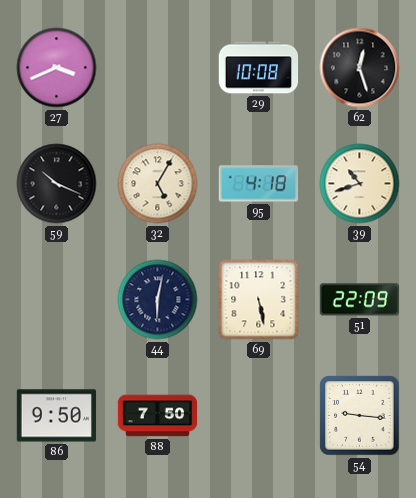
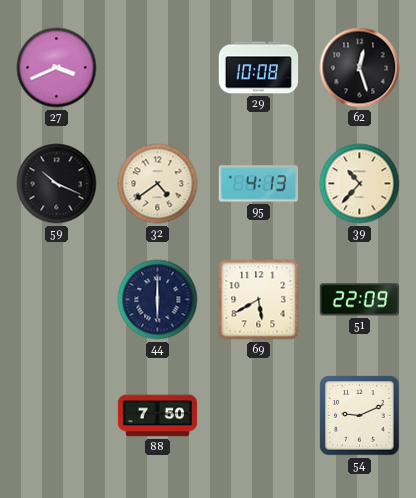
32: 5:05 -> 4:39
95: 4:18 -> 4:13
39: 10:42 -> 10:37
44: 6:02 -> 6:00
69: 5:28 -> 5:40
86: 9:50 -> none
54: 9:16 -> 9:11
